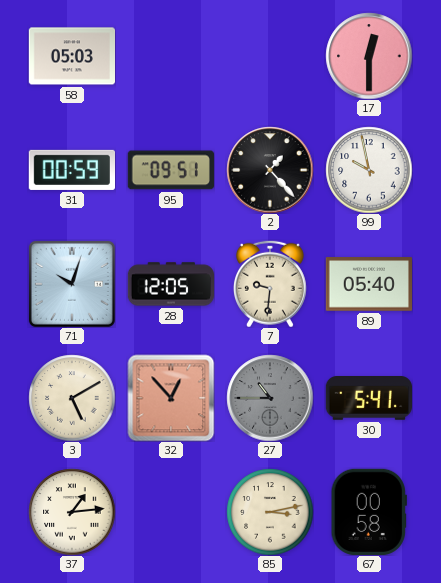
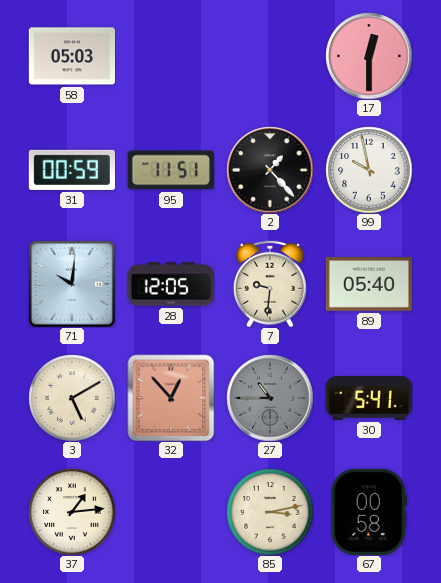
95: 09:51 -> 11:51
71: 10:03 -> 10:01
